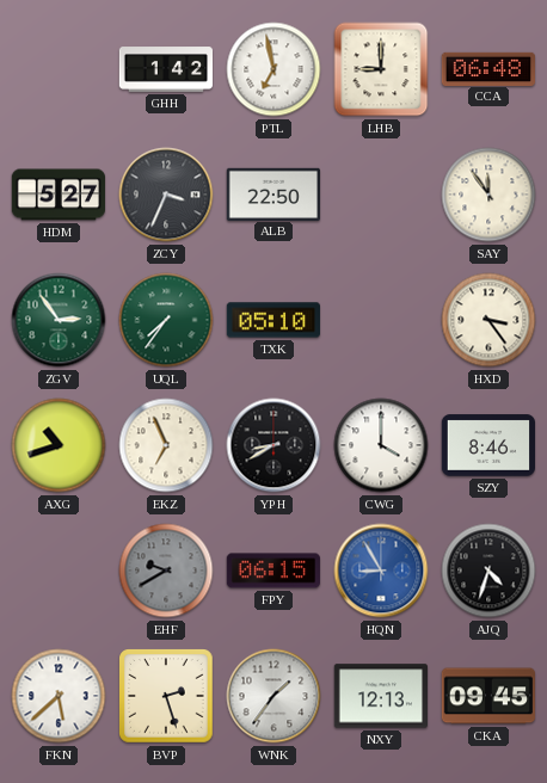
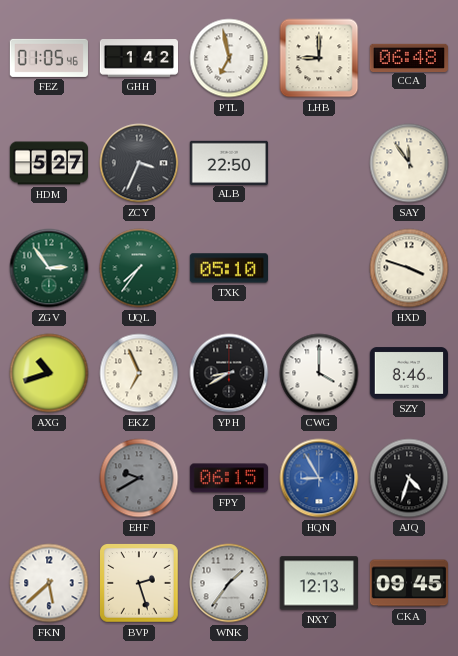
FEZ: none -> 01:05
HXD: 3:24 -> 3:48
